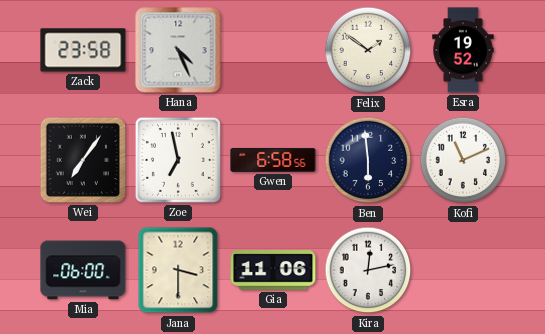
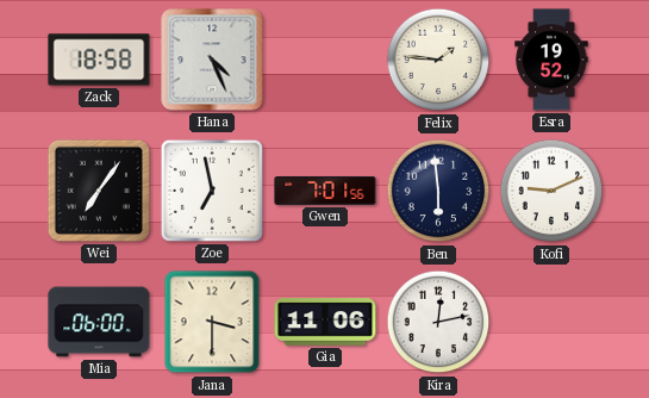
Zack: 23:58 -> 18:58
Felix: 1:51 -> 1:46
Gwen: 6:58 -> 7:01
Kofi: 11:11 -> 9:11
